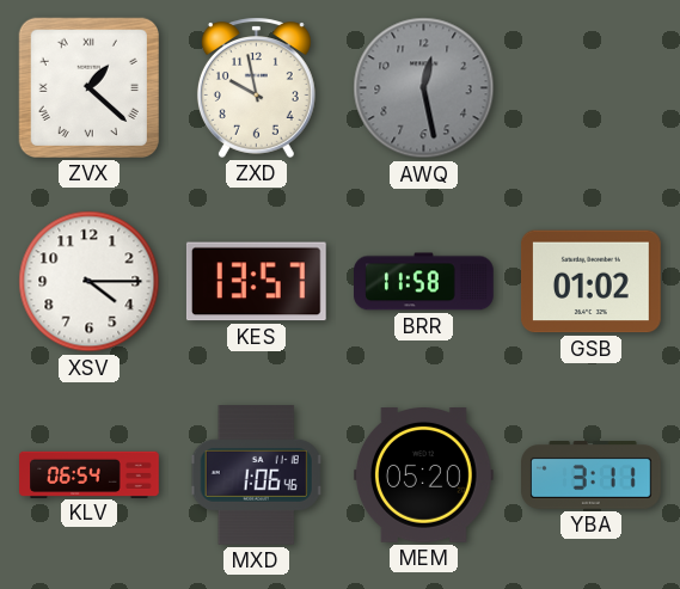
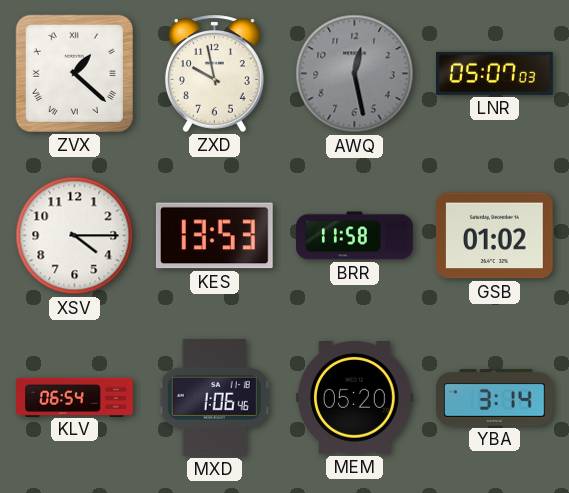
LNR: none -> 05:07
KES: 13:57 -> 13:53
YBA: 3:11 -> 3:14
